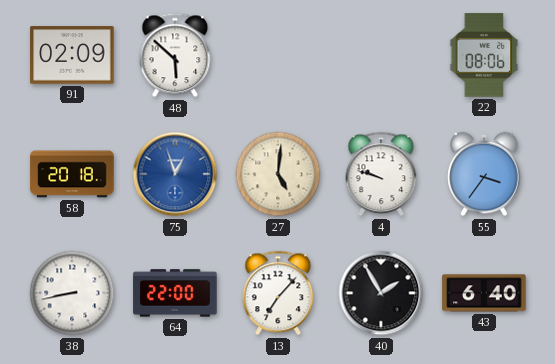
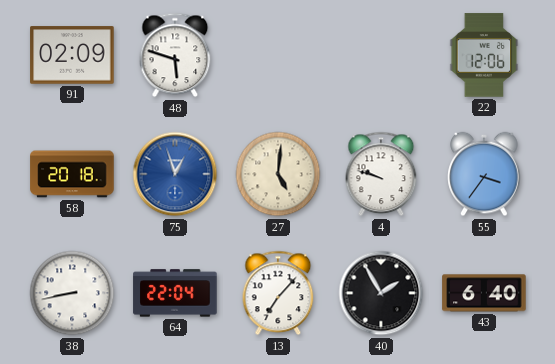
48: 5:52 -> 5:48
22: 08:06 -> 12:06
64: 22:00 -> 22:04
